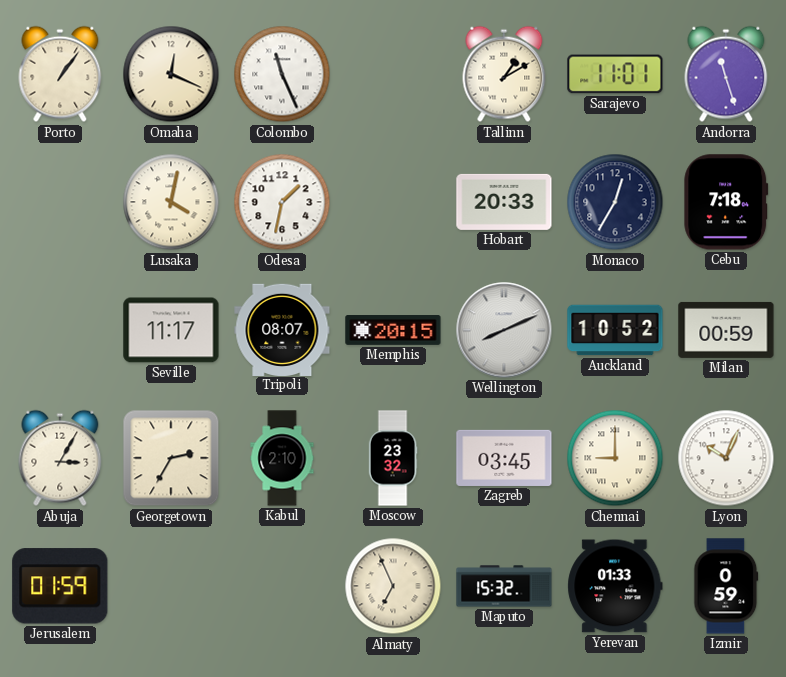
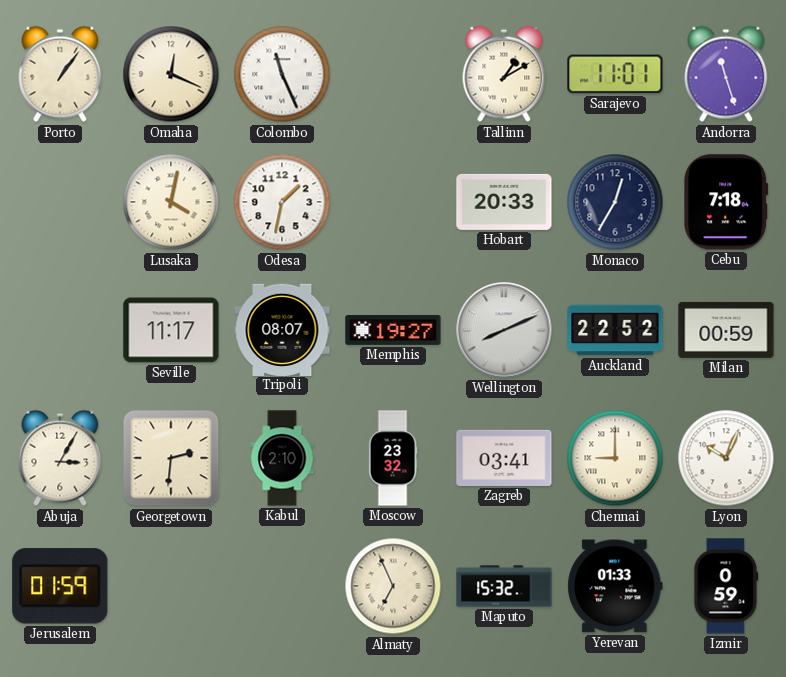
Memphis: 20:15 -> 19:27
Auckland: 10:52 -> 22:52
Georgetown: 2:35 -> 2:31
Zagreb: 03:45 -> 03:41
